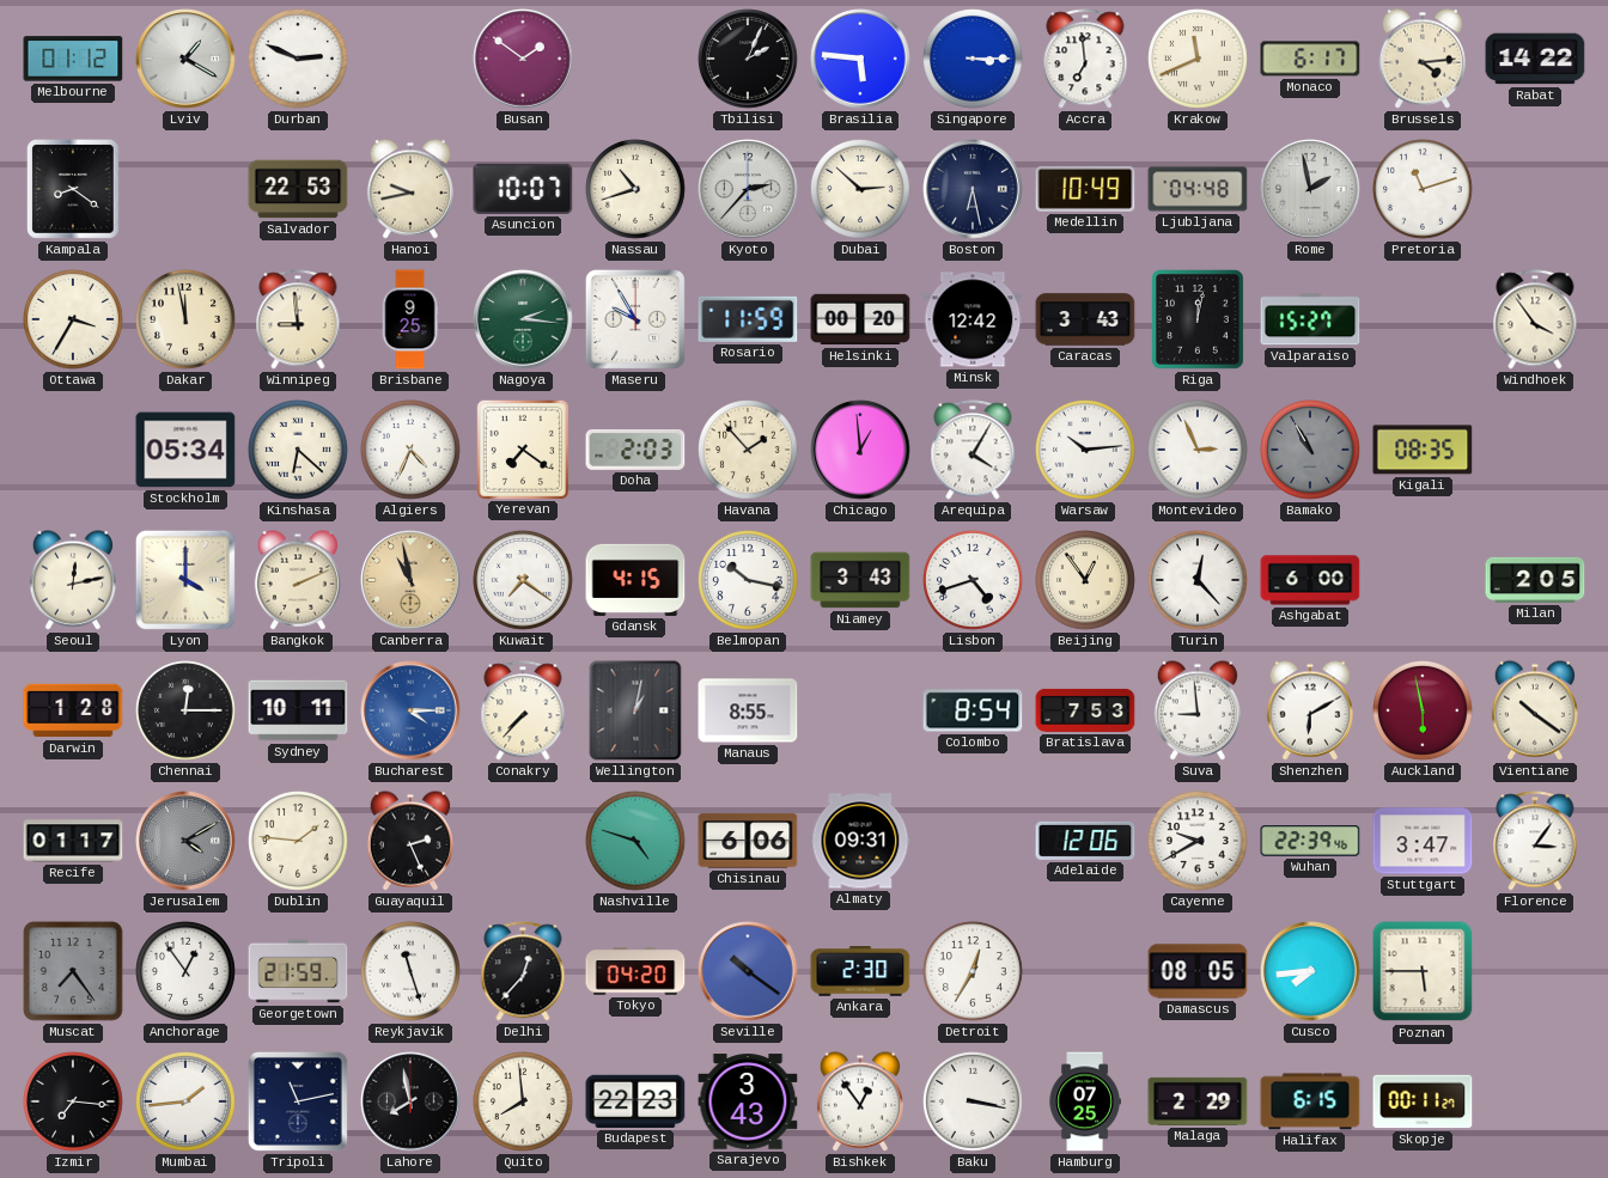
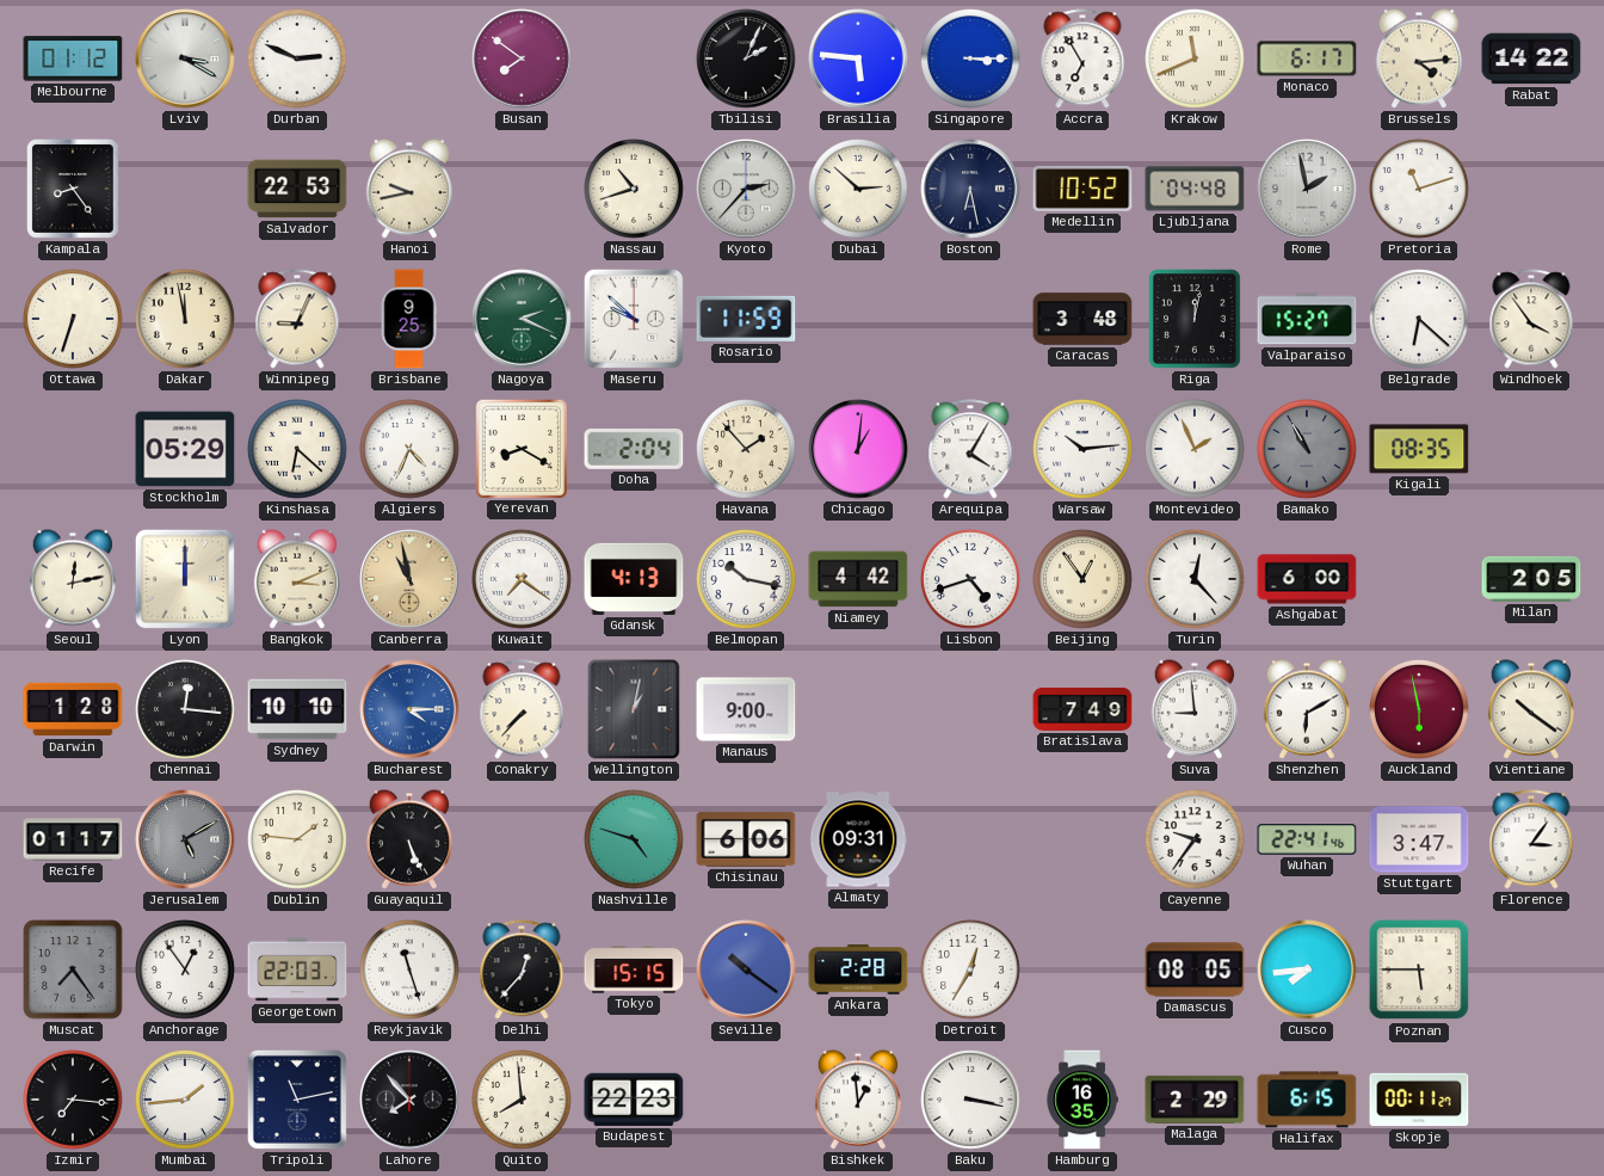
Lviv: 1:20 -> 3:20
Busan: 1:51 -> 7:51
Accra: 6:59 -> 6:55
Kampala: 8:21 -> 8:24
Asuncion: 10:07 -> none
Medellin: 10:49 -> 10:52
Ottawa: 3:35 -> 6:33
Winnipeg: 8:59 -> 9:04
Nagoya: 2:16 -> 2:19
Maseru: 9:55 -> 9:52
Helsinki: 00:20 -> none
Minsk: 12:42 -> none
Caracas: 3:43 -> 3:48
Belgrade: none -> 6:22
Stockholm: 05:34 -> 05:29
Yerevan: 7:21 -> 8:20
Doha: 2:03 -> 2:04
Chicago: 12:59 -> 1:01
Montevideo: 2:56 -> 1:56
Lyon: 4:00 -> 12:00
Bangkok: 2:11 -> 3:11
Gdansk: 4:15 -> 4:13
Niamey: 3:43 -> 4:42
Chennai: 12:15 -> 12:16
Sydney: 10:11 -> 10:10
Manaus: 8:55 -> 9:00
Colombo: 8:54 -> none
Bratislava: 7:53 -> 7:49
Jerusalem: 4:10 -> 5:10
Guayaquil: 2:26 -> 5:26
Adelaide: 12:06 -> none
Cayenne: 9:40 -> 9:36
Wuhan: 22:39 -> 22:41
Georgetown: 21:59 -> 22:03
Tokyo: 04:20 -> 15:15
Ankara: 2:30 -> 2:28
Lahore: 7:58 -> 7:53
Sarajevo: 3:43 -> none
Bishkek: 12:54 -> 12:59
Hamburg: 07:25 -> 16:35
